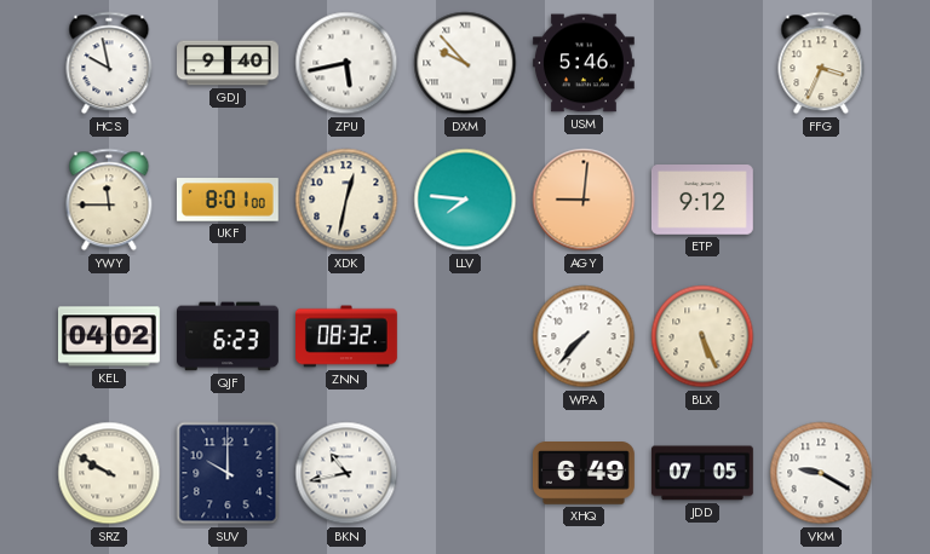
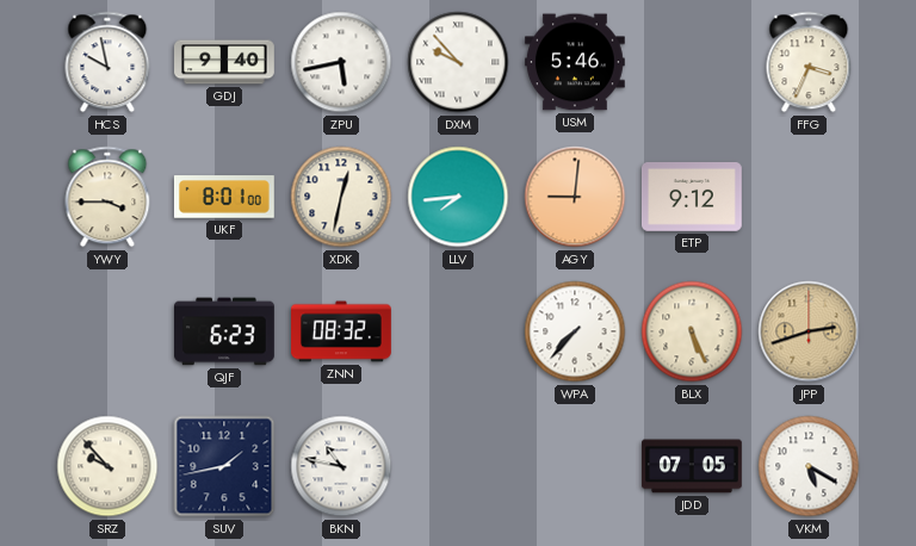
YWY: 11:45 -> 3:45
LLV: 7:46 -> 7:44
KEL: 04:02 -> none
JPP: none -> 2:42
SRZ: 9:50 -> 9:53
SUV: 10:00 -> 1:43
BKN: 10:43 -> 10:47
XHQ: 6:49 -> none
VKM: 9:20 -> 5:20
